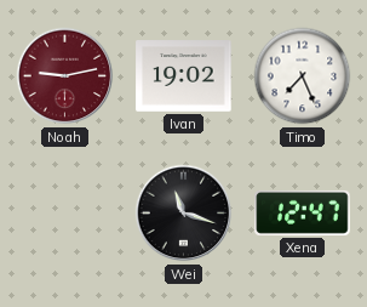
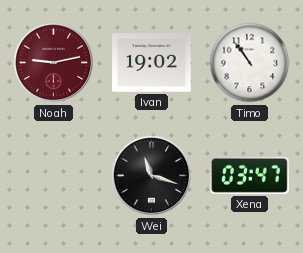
Timo: 7:26 -> 10:54
Xena: 12:47 -> 03:47
